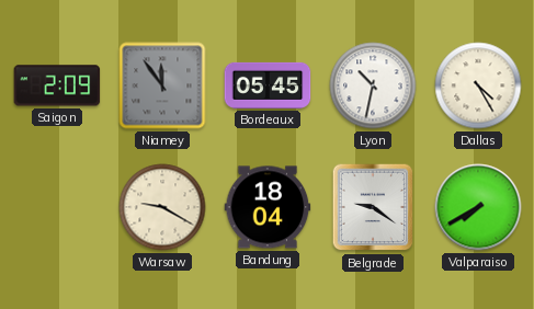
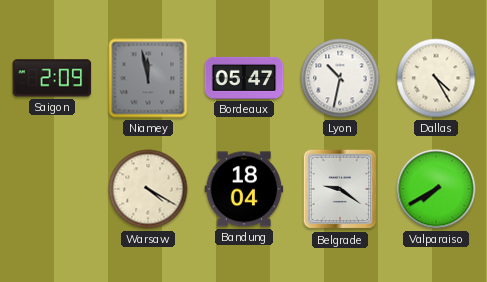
Niamey: 11:54 -> 11:58
Bordeaux: 05:45 -> 05:47
Warsaw: 9:20 -> 4:20
